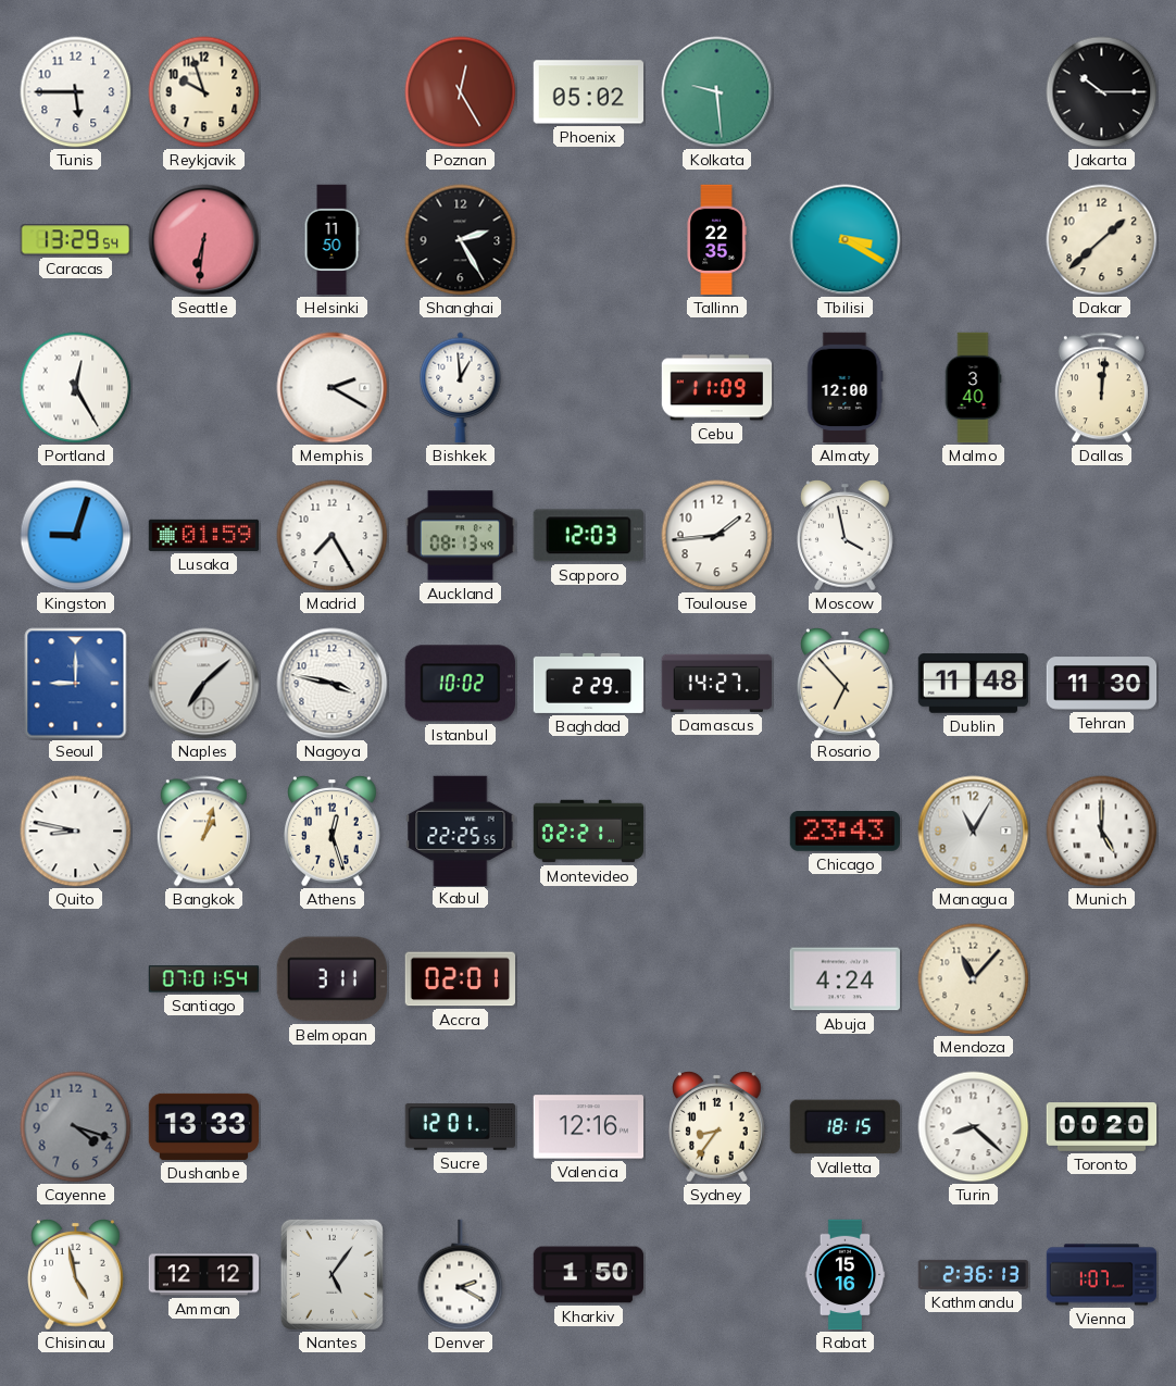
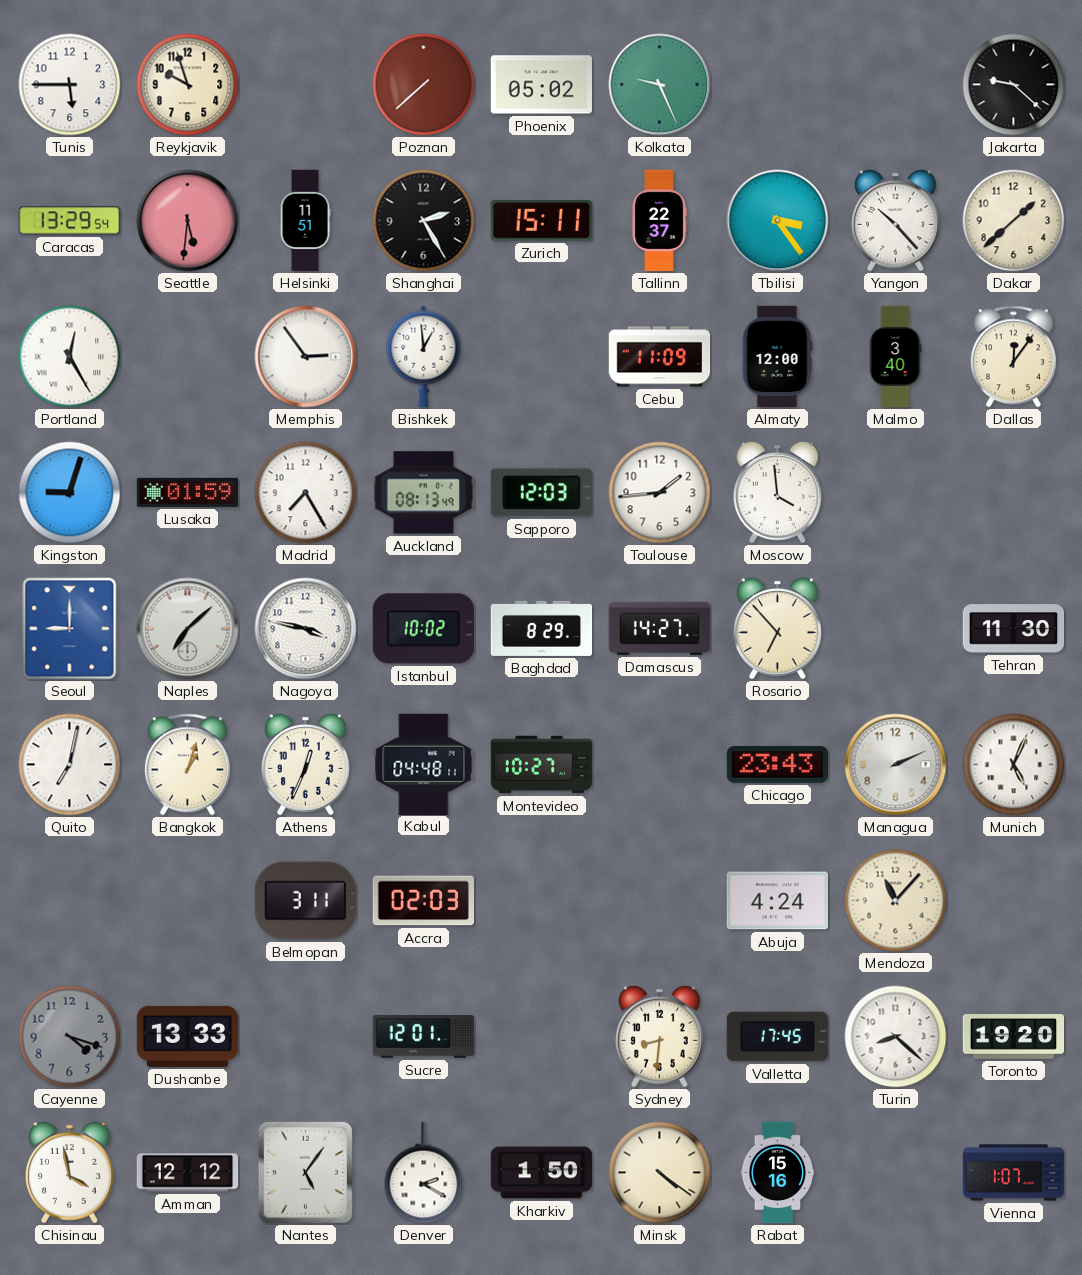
Poznan: 12:25 -> 7:38
Kolkata: 9:29 -> 9:26
Jakarta: 10:15 -> 9:22
Seattle: 6:31 -> 5:31
Helsinki: 11:50 -> 11:51
Zurich: none -> 15:11
Tallinn: 22:35 -> 22:37
Tbilisi: 3:20 -> 3:24
Yangon: none -> 10:23
Memphis: 2:20 -> 2:54
Dallas: 12:01 -> 12:06
Moscow: 3:58 -> 3:59
Baghdad: 2:29 -> 8:29
Dublin: 11:48 -> none
Quito: 8:47 -> 7:02
Athens: 12:27 -> 12:34
Kabul: 22:25 -> 04:48
Montevideo: 02:21 -> 10:27
Managua: 11:05 -> 2:11
Munich: 5:00 -> 5:04
Santiago: 07:01 -> none
Accra: 02:01 -> 02:03
Valencia: 12:16 -> none
Sydney: 8:36 -> 8:31
Valletta: 18:15 -> 17:45
Toronto: 00:20 -> 19:20
Chisinau: 4:58 -> 3:58
Minsk: none -> 4:21
Kathmandu: 2:36 -> none
